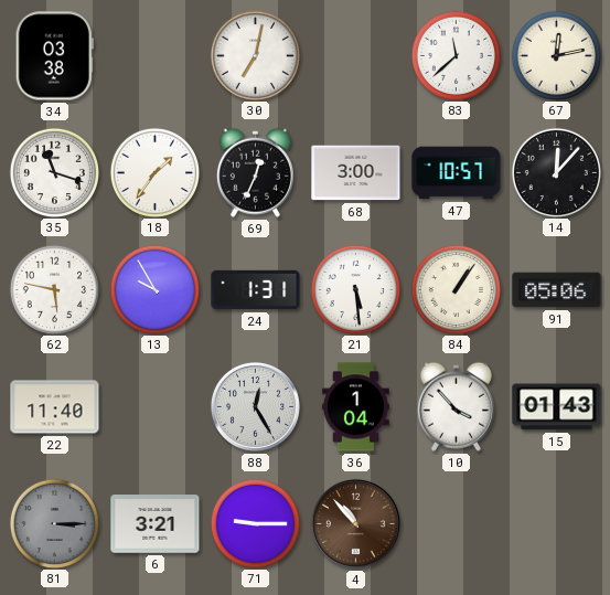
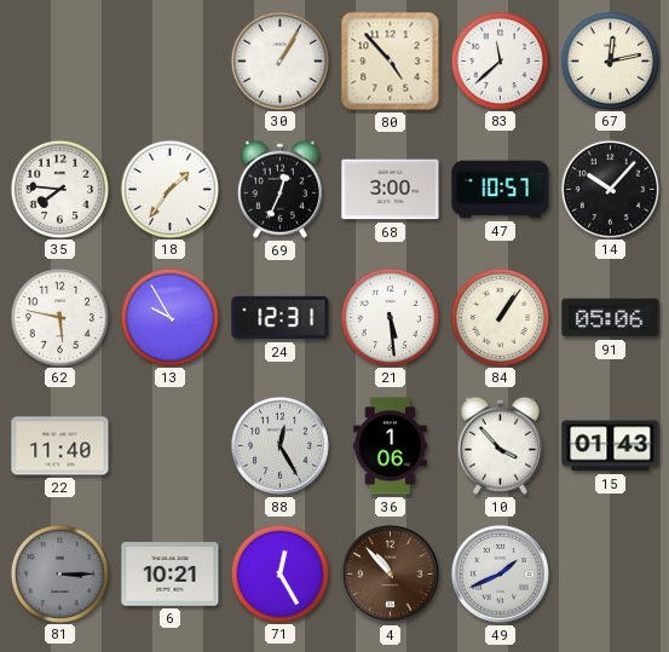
34: 03:38 -> none
30: 7:02 -> 1:05
80: none -> 4:53
35: 11:18 -> 7:46
14: 12:07 -> 10:07
24: 1:31 -> 12:31
36: 1:04 -> 1:06
6: 3:21 -> 10:21
71: 9:15 -> 12:25
49: none -> 1:41
